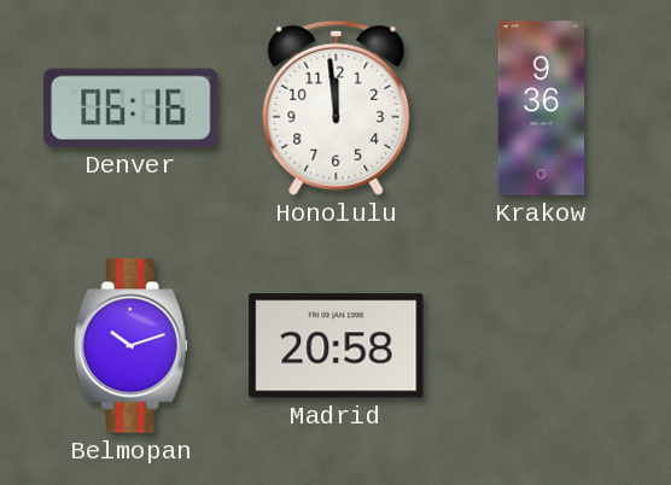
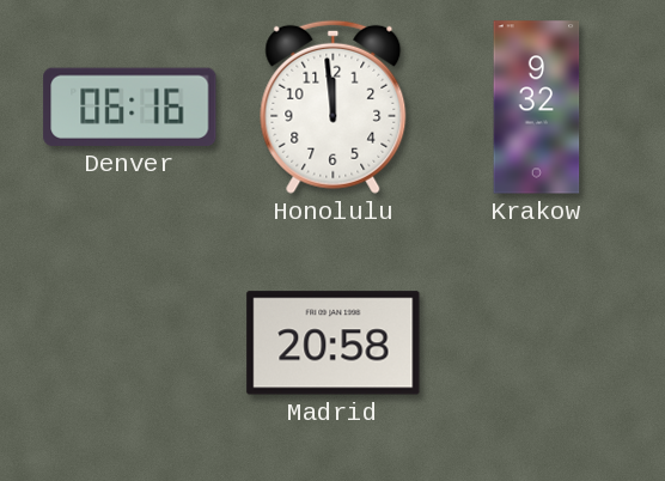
Krakow: 9:36 -> 9:32
Belmopan: 10:12 -> none
